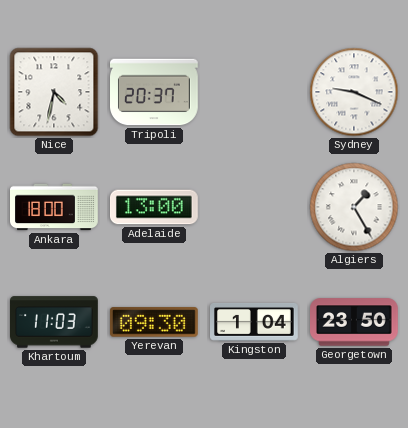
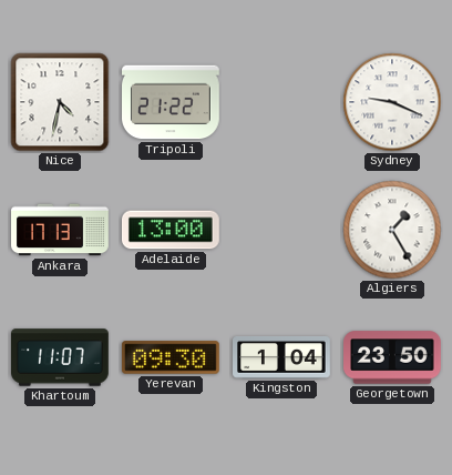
Tripoli: 20:37 -> 21:22
Ankara: 18:00 -> 17:13
Khartoum: 11:03 -> 11:07
